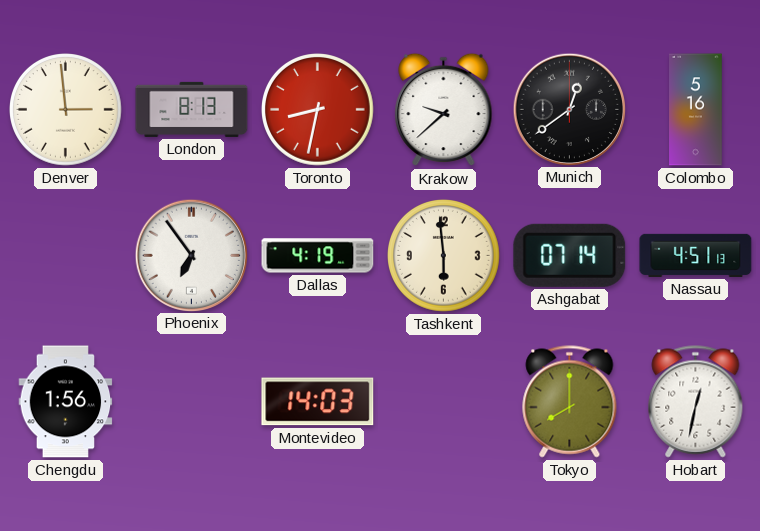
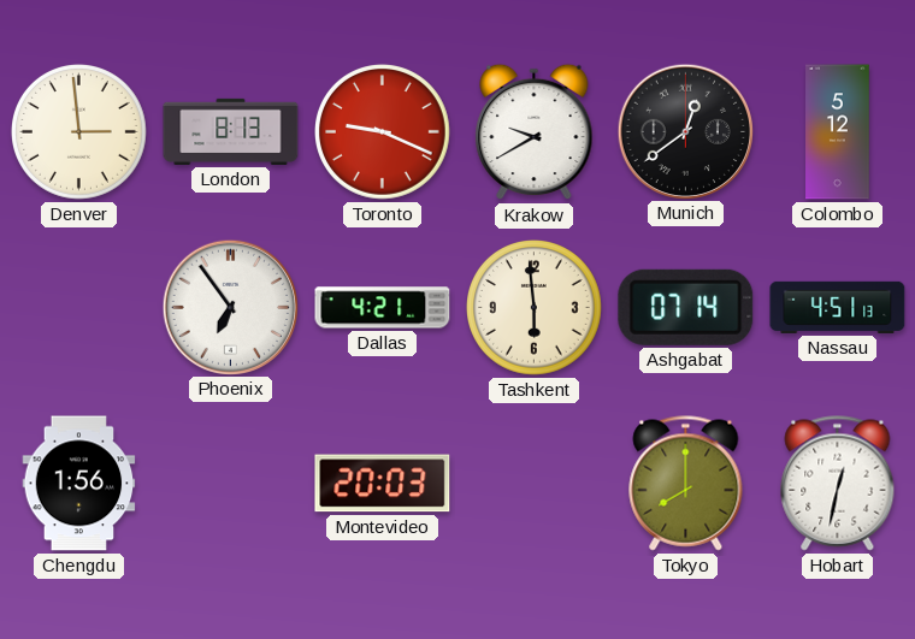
Toronto: 8:32 -> 9:19
Krakow: 9:38 -> 9:40
Colombo: 5:16 -> 5:12
Dallas: 4:19 -> 4:21
Montevideo: 14:03 -> 20:03
